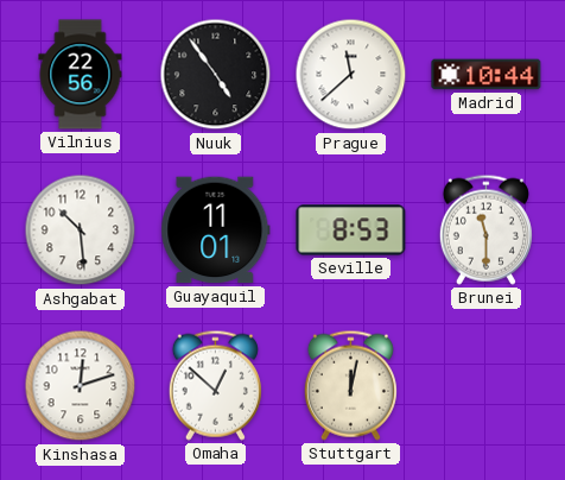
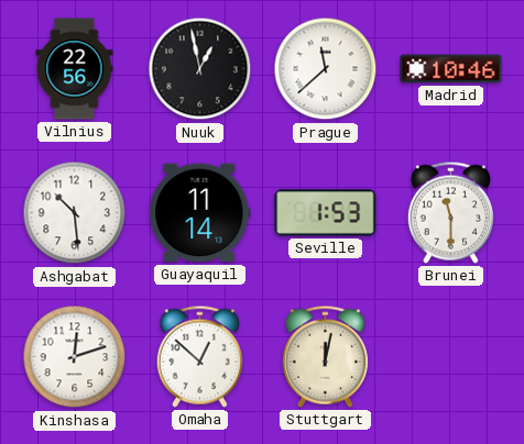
Nuuk: 4:54 -> 12:58
Madrid: 10:44 -> 10:46
Guayaquil: 11:01 -> 11:14
Seville: 8:53 -> 1:53
